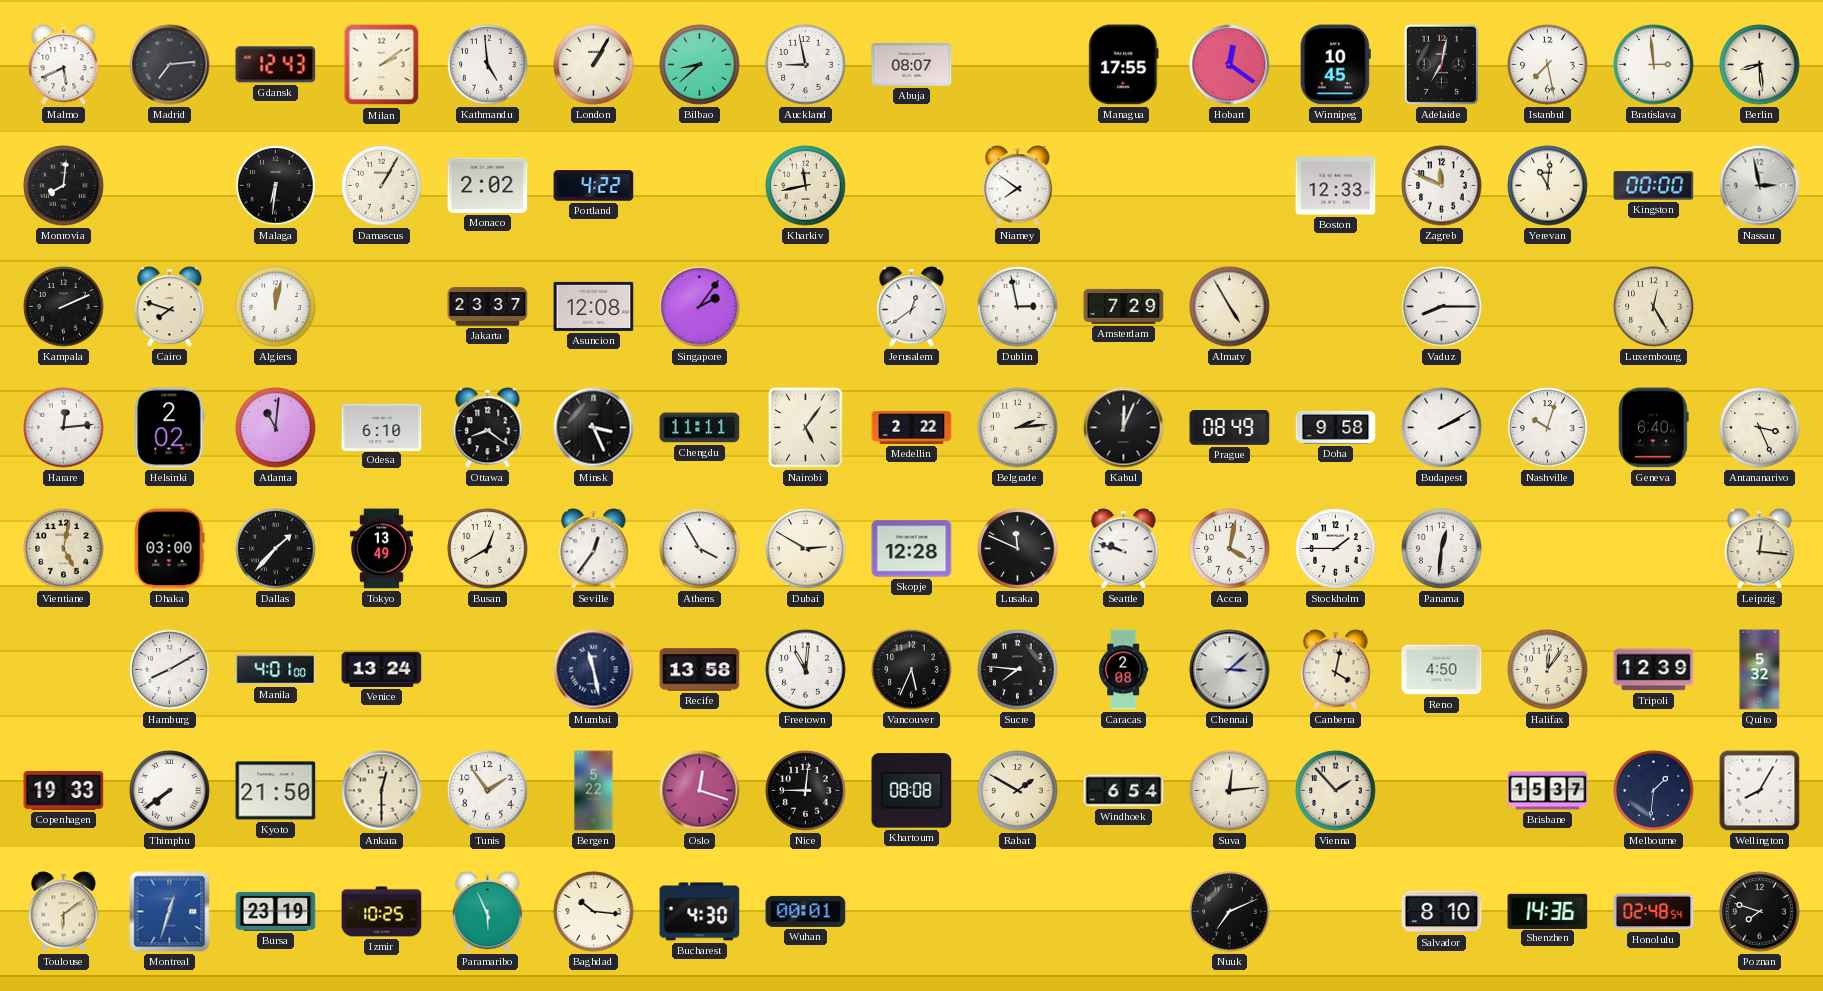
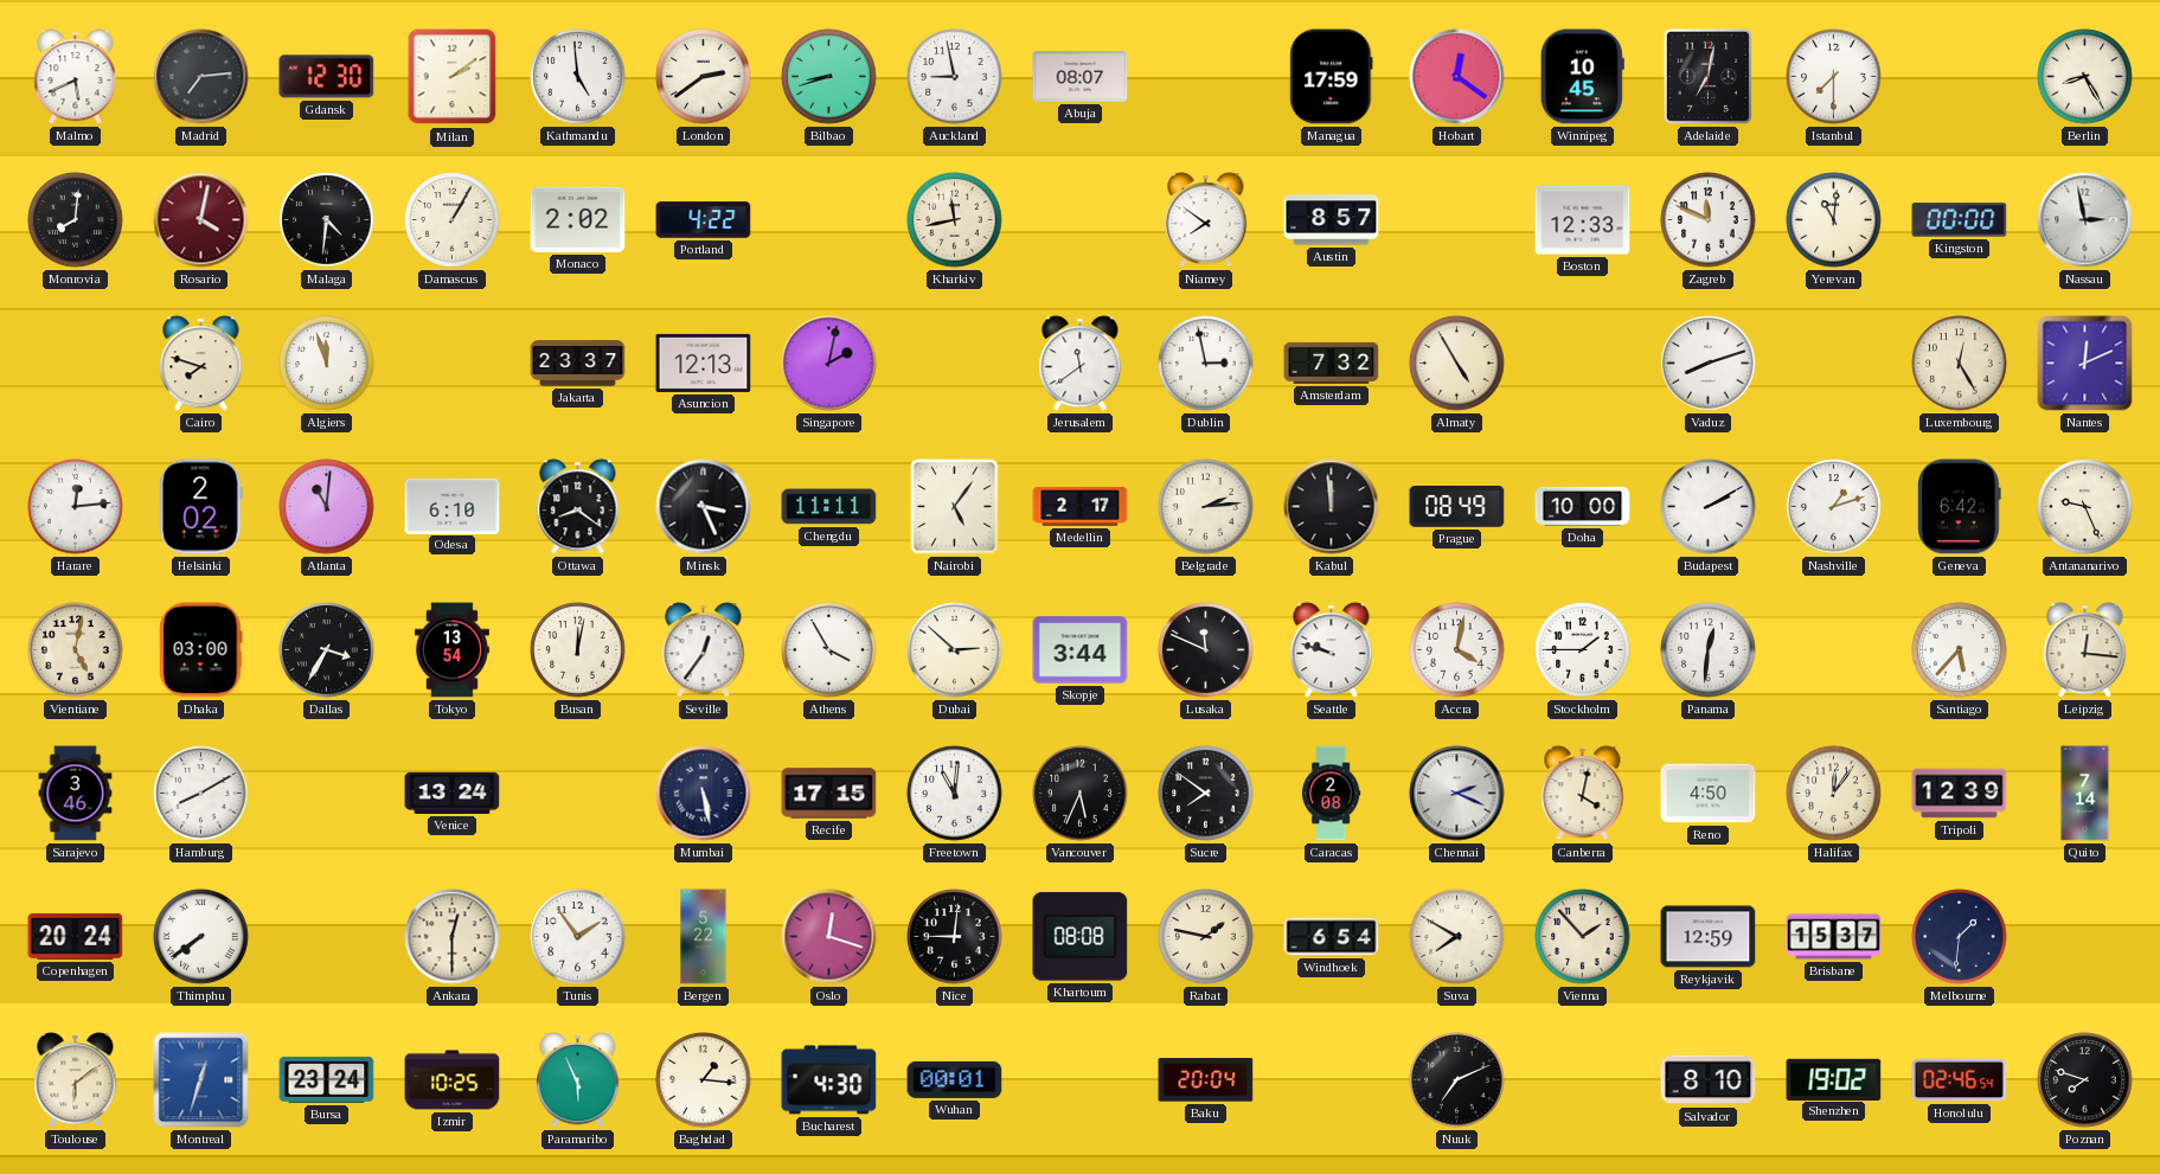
Gdansk: 12:43 -> 12:30
London: 1:05 -> 2:39
Bilbao: 8:38 -> 8:42
Managua: 17:55 -> 17:59
Istanbul: 7:28 -> 7:30
Bratislava: 2:59 -> none
Berlin: 8:29 -> 8:25
Rosario: none -> 4:02
Malaga: 6:31 -> 4:31
Austin: none -> 8:57
Kampala: 2:11 -> none
Algiers: 12:02 -> 11:57
Asuncion: 12:08 -> 12:13
Singapore: 2:06 -> 2:02
Jerusalem: 12:39 -> 11:39
Amsterdam: 7:29 -> 7:32
Vaduz: 8:15 -> 8:12
Nantes: none -> 12:11
Medellin: 2:22 -> 2:17
Kabul: 12:04 -> 11:59
Doha: 9:58 -> 10:00
Nashville: 10:03 -> 1:12
Geneva: 6:40 -> 6:42
Antananarivo: 3:26 -> 9:26
Dallas: 1:37 -> 3:35
Tokyo: 13:49 -> 13:54
Busan: 12:40 -> 12:02
Dubai: 2:50 -> 2:52
Skopje: 12:28 -> 3:44
Santiago: none -> 5:37
Sarajevo: none -> 3:46
Manila: 4:01 -> none
Mumbai: 11:28 -> 5:28
Recife: 13:58 -> 17:15
Sucre: 7:46 -> 7:51
Chennai: 3:08 -> 2:19
Quito: 5:32 -> 7:14
Copenhagen: 19:33 -> 20:24
Kyoto: 21:50 -> none
Rabat: 1:50 -> 1:47
Suva: 12:14 -> 7:50
Reykjavik: none -> 12:59
Wellington: 8:05 -> none
Bursa: 23:19 -> 23:24
Baghdad: 10:16 -> 1:16
Baku: none -> 20:04
Shenzhen: 14:36 -> 19:02
Honolulu: 02:48 -> 02:46
